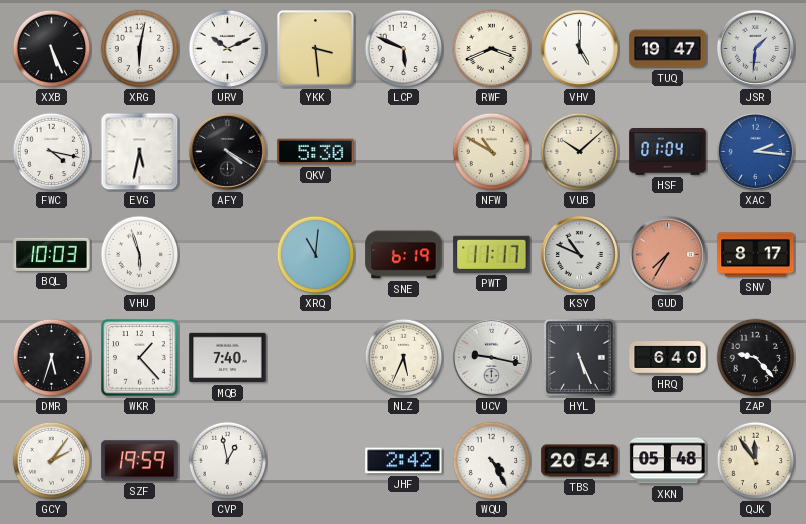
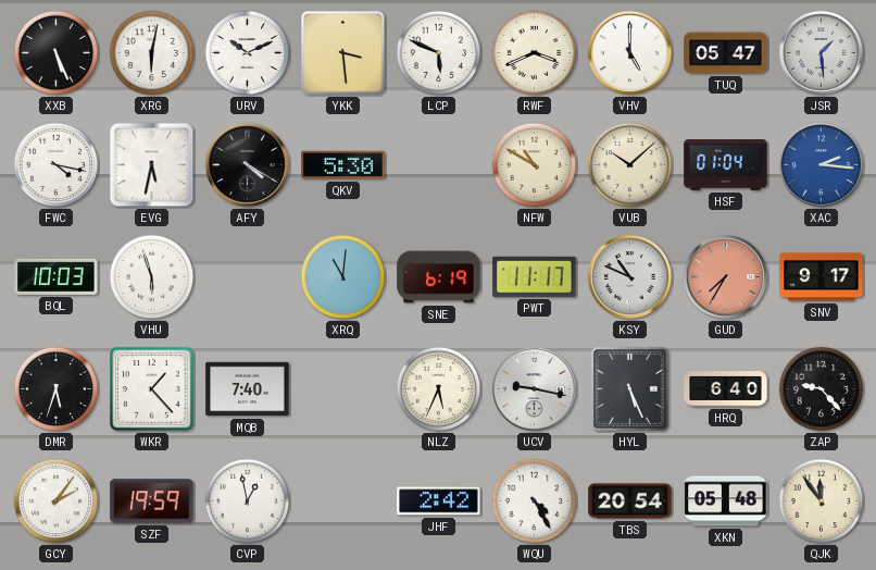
TUQ: 19:47 -> 05:47
JSR: 1:31 -> 1:29
SNV: 8:17 -> 9:17
